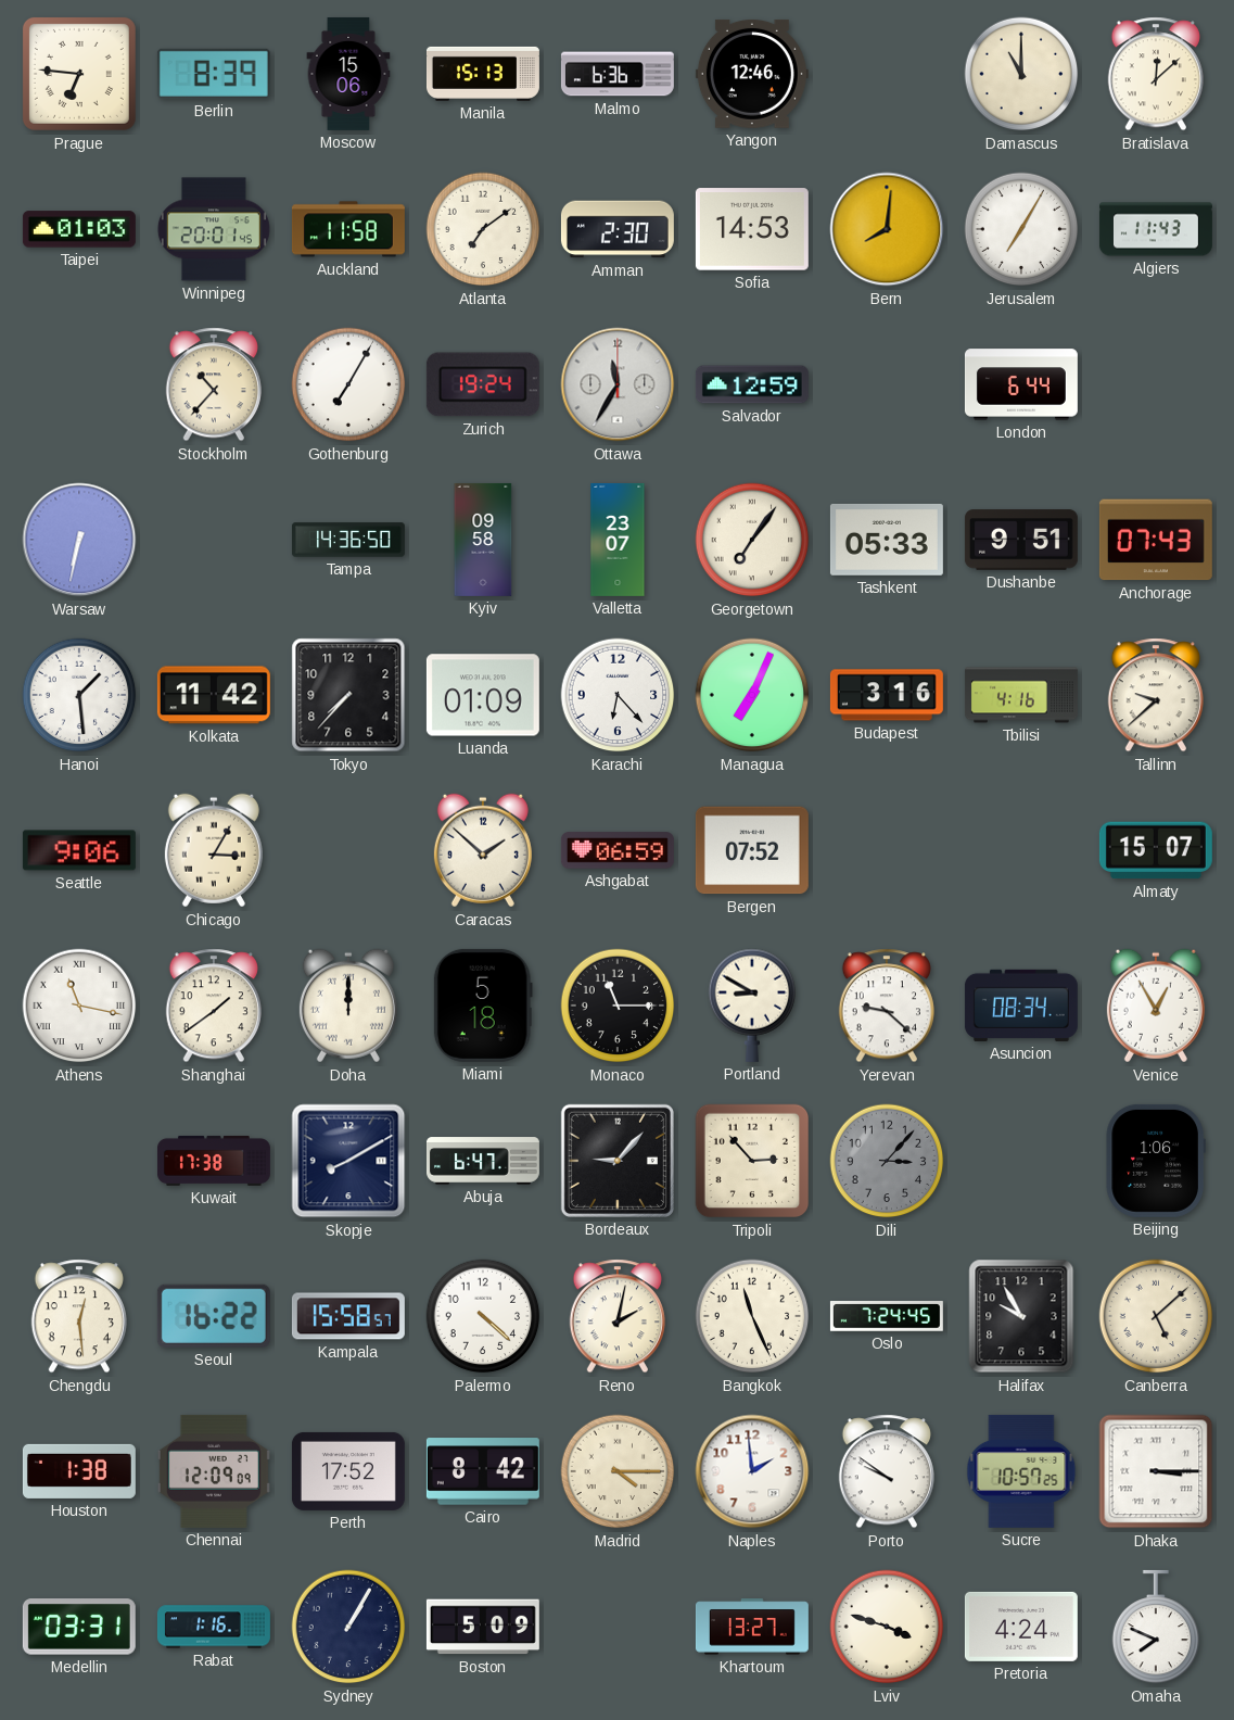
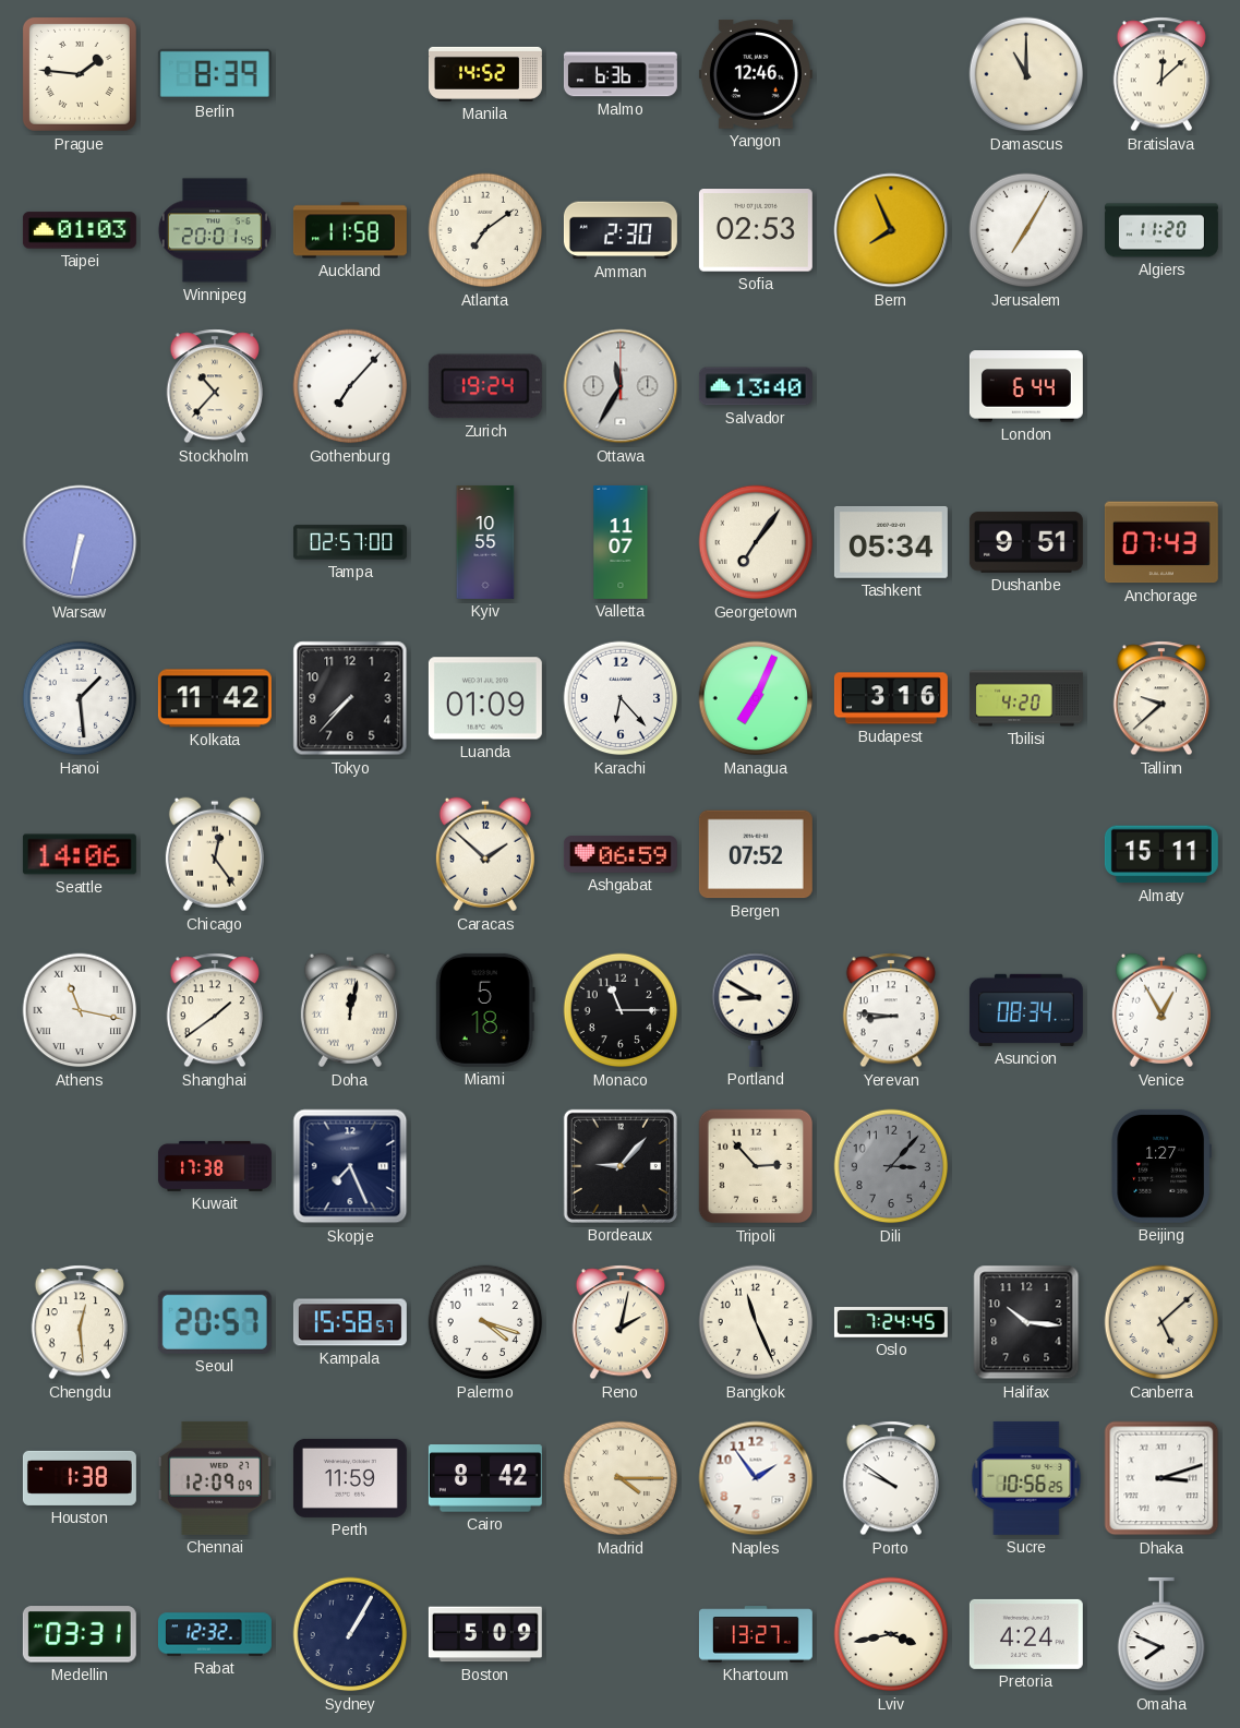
Prague: 6:46 -> 1:46
Moscow: 15:06 -> none
Manila: 15:13 -> 14:52
Sofia: 14:53 -> 02:53
Bern: 8:01 -> 7:56
Algiers: 11:43 -> 11:20
Gothenburg: 7:05 -> 7:07
Salvador: 12:59 -> 13:40
Tampa: 14:36 -> 02:57
Kyiv: 09:58 -> 10:55
Valletta: 23:07 -> 11:07
Tashkent: 05:33 -> 05:34
Tbilisi: 4:16 -> 4:20
Seattle: 9:06 -> 14:06
Chicago: 3:05 -> 12:24
Almaty: 15:07 -> 15:11
Doha: 12:00 -> 12:02
Yerevan: 9:22 -> 8:46
Skopje: 8:10 -> 7:26
Abuja: 6:47 -> none
Beijing: 1:06 -> 1:27
Seoul: 16:22 -> 20:57
Palermo: 4:22 -> 4:18
Halifax: 9:55 -> 10:16
Perth: 17:52 -> 11:59
Naples: 1:59 -> 1:54
Sucre: 10:57 -> 10:56
Dhaka: 3:15 -> 3:12
Rabat: 1:16 -> 12:32
Lviv: 3:48 -> 3:43
